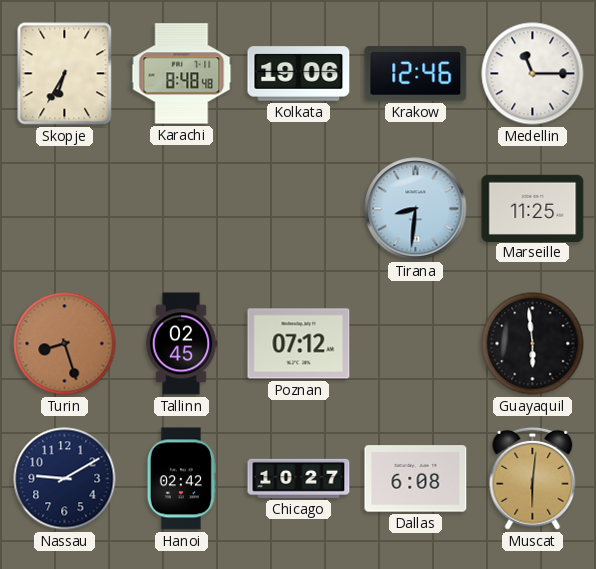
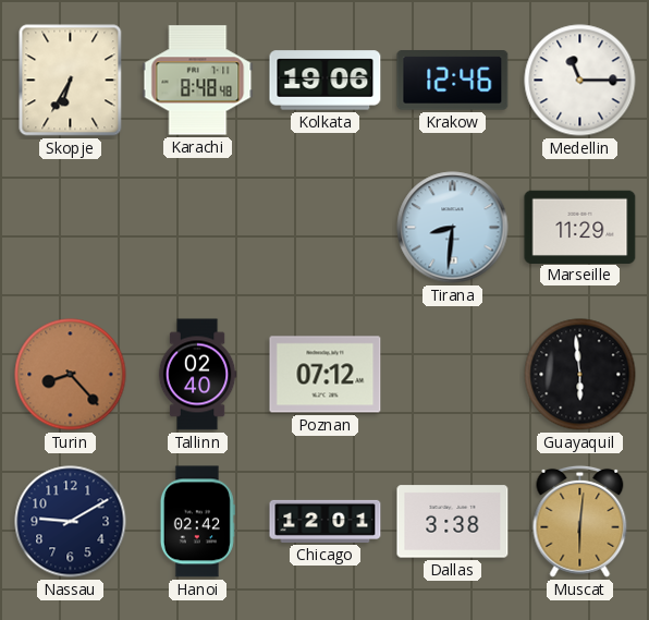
Marseille: 11:25 -> 11:29
Turin: 8:27 -> 8:23
Tallinn: 02:45 -> 02:40
Chicago: 10:27 -> 12:01
Dallas: 6:08 -> 3:38
